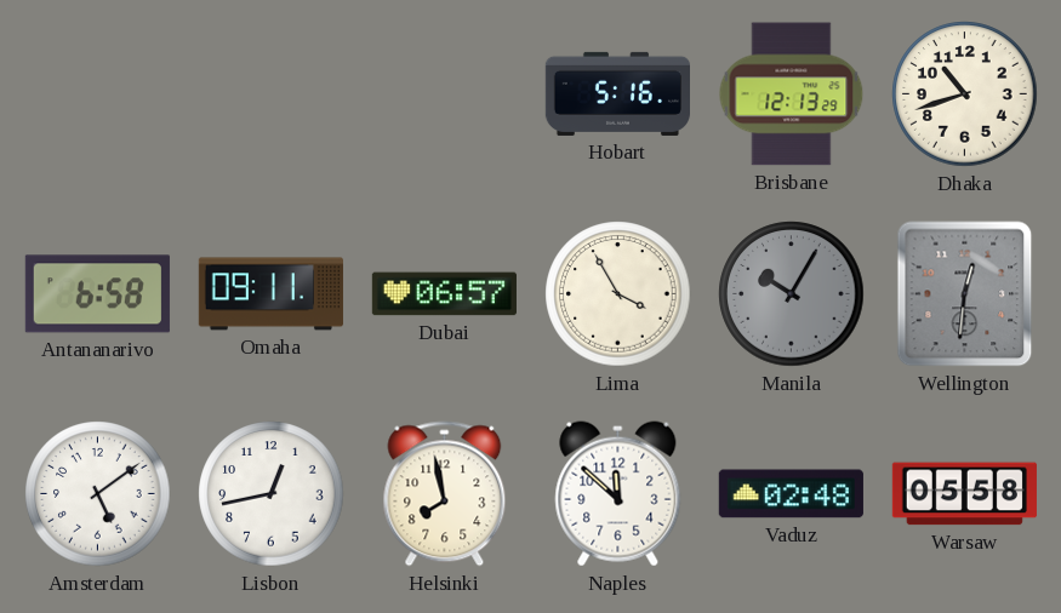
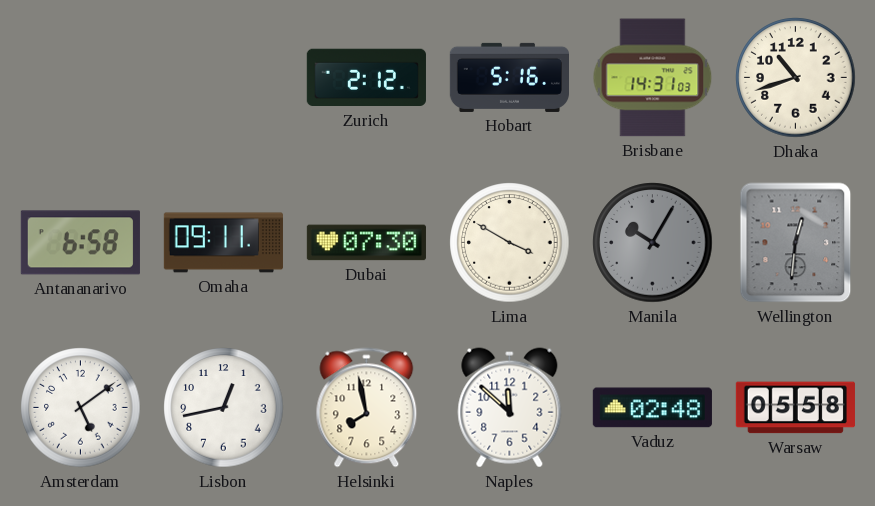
Zurich: none -> 2:12
Brisbane: 12:13 -> 14:31
Dubai: 06:57 -> 07:30
Lima: 3:55 -> 3:50
